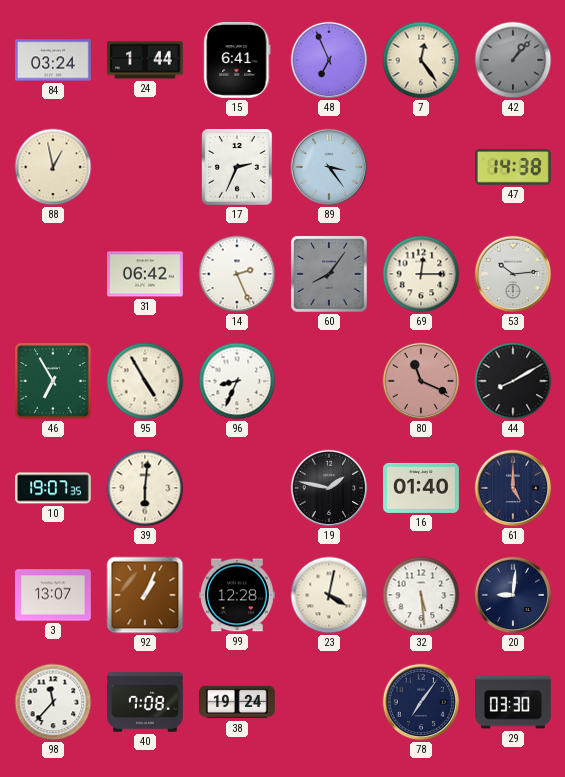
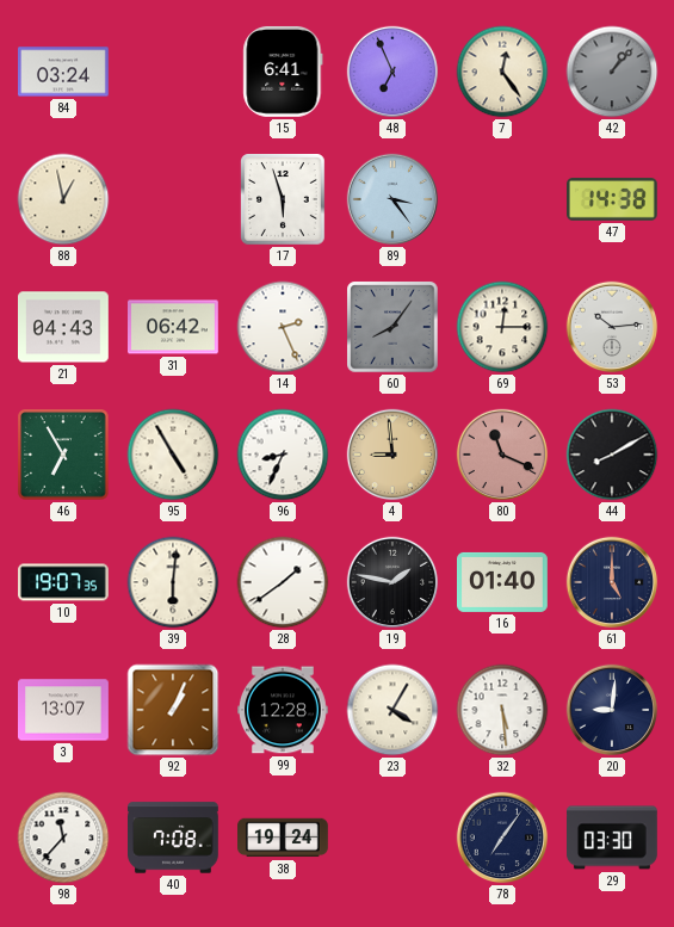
24: 1:44 -> none
17: 2:34 -> 5:57
21: none -> 04:43
4: none -> 8:59
28: none -> 1:39
23: 4:02 -> 4:05
